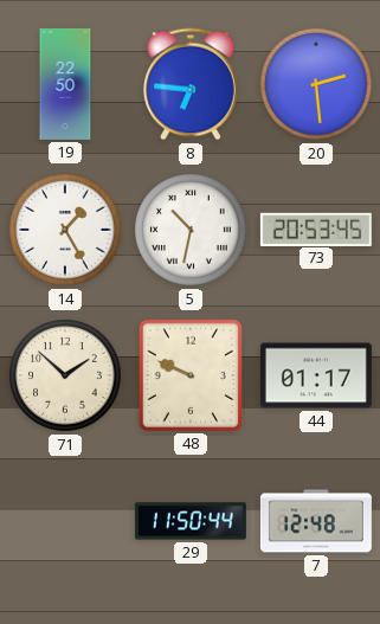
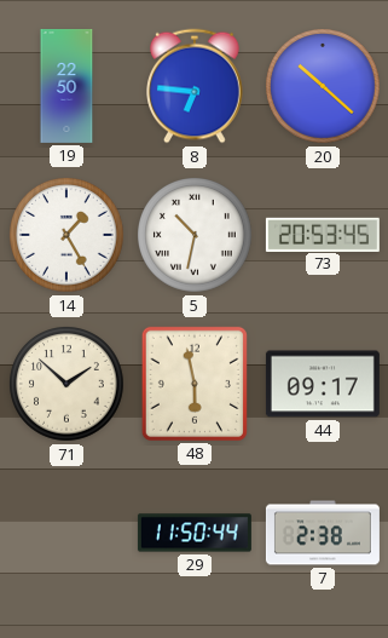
20: 2:29 -> 10:22
48: 9:49 -> 5:58
44: 01:17 -> 09:17
7: 12:48 -> 2:38
